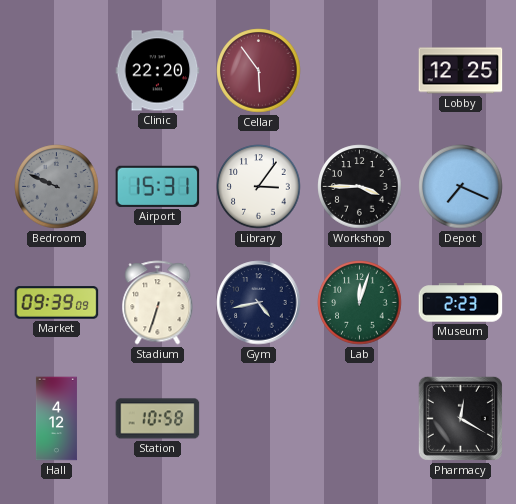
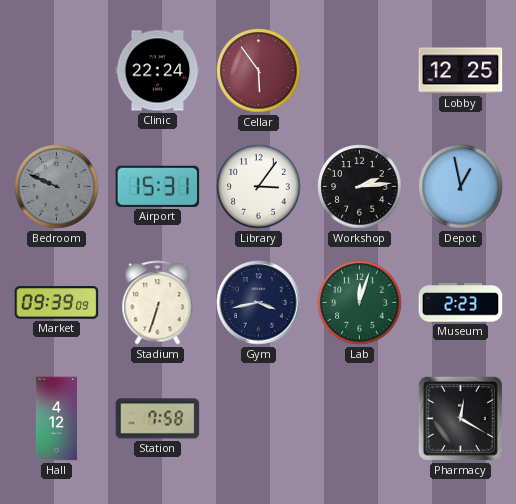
Clinic: 22:20 -> 22:24
Workshop: 3:45 -> 2:14
Depot: 7:19 -> 12:58
Gym: 4:43 -> 3:43
Station: 10:58 -> 7:58
